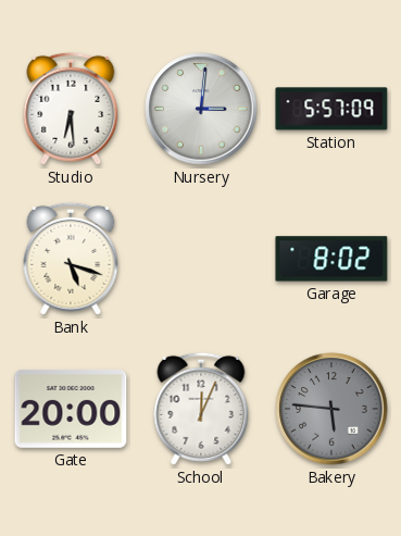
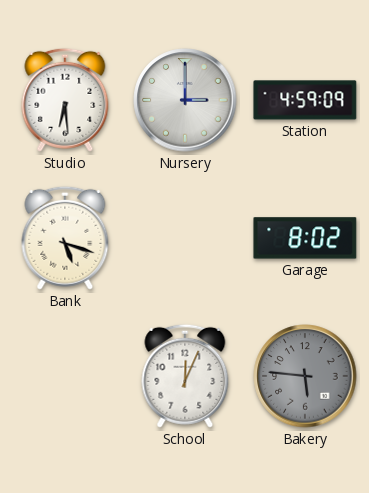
Nursery: 3:01 -> 3:00
Station: 5:57 -> 4:59
Gate: 20:00 -> none
